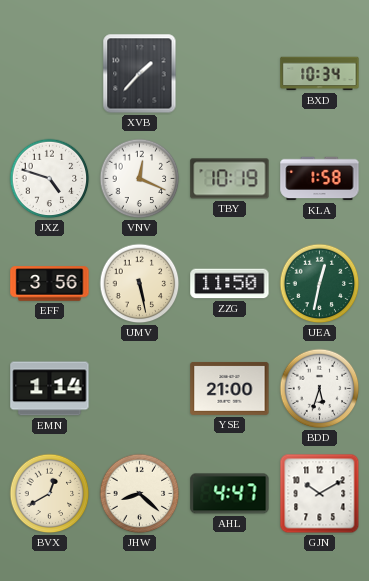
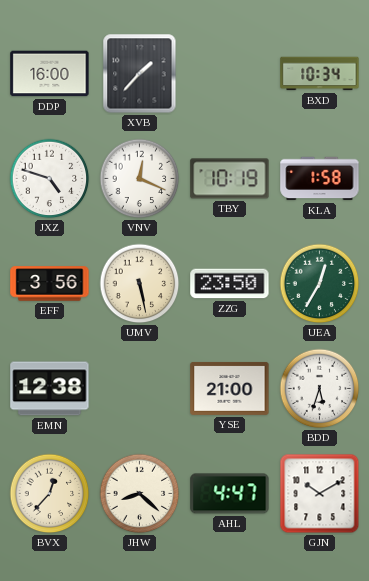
DDP: none -> 16:00
ZZG: 11:50 -> 23:50
UEA: 12:32 -> 12:35
EMN: 1:14 -> 12:38
BVX: 12:40 -> 12:37
